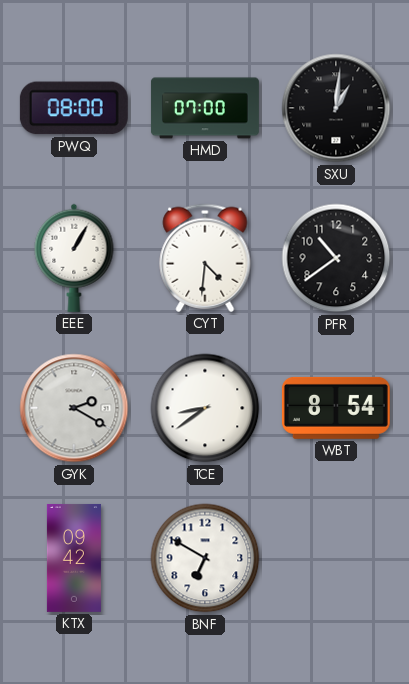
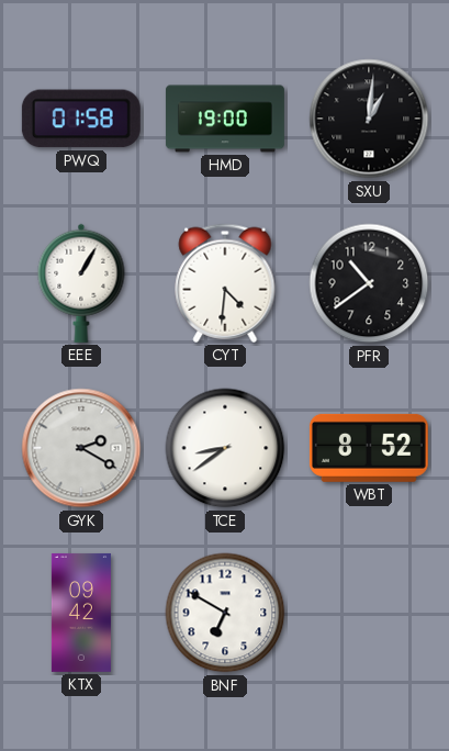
PWQ: 08:00 -> 01:58
HMD: 07:00 -> 19:00
WBT: 8:54 -> 8:52
